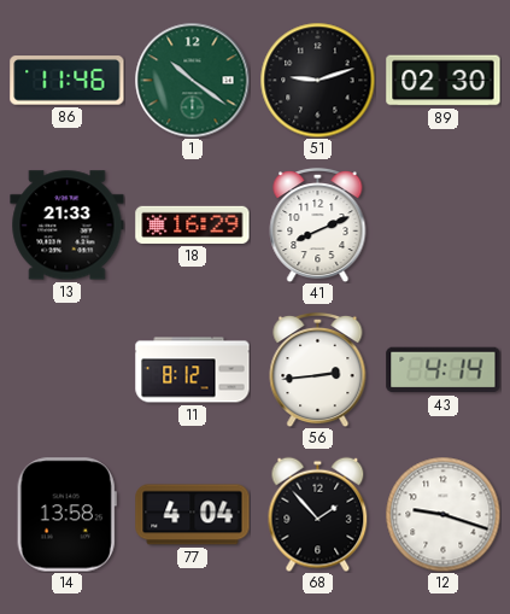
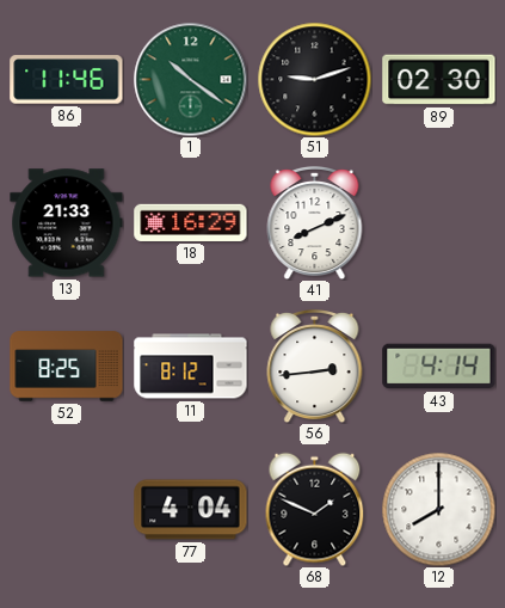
52: none -> 8:25
14: 13:58 -> none
68: 1:53 -> 1:49
12: 9:18 -> 8:00
